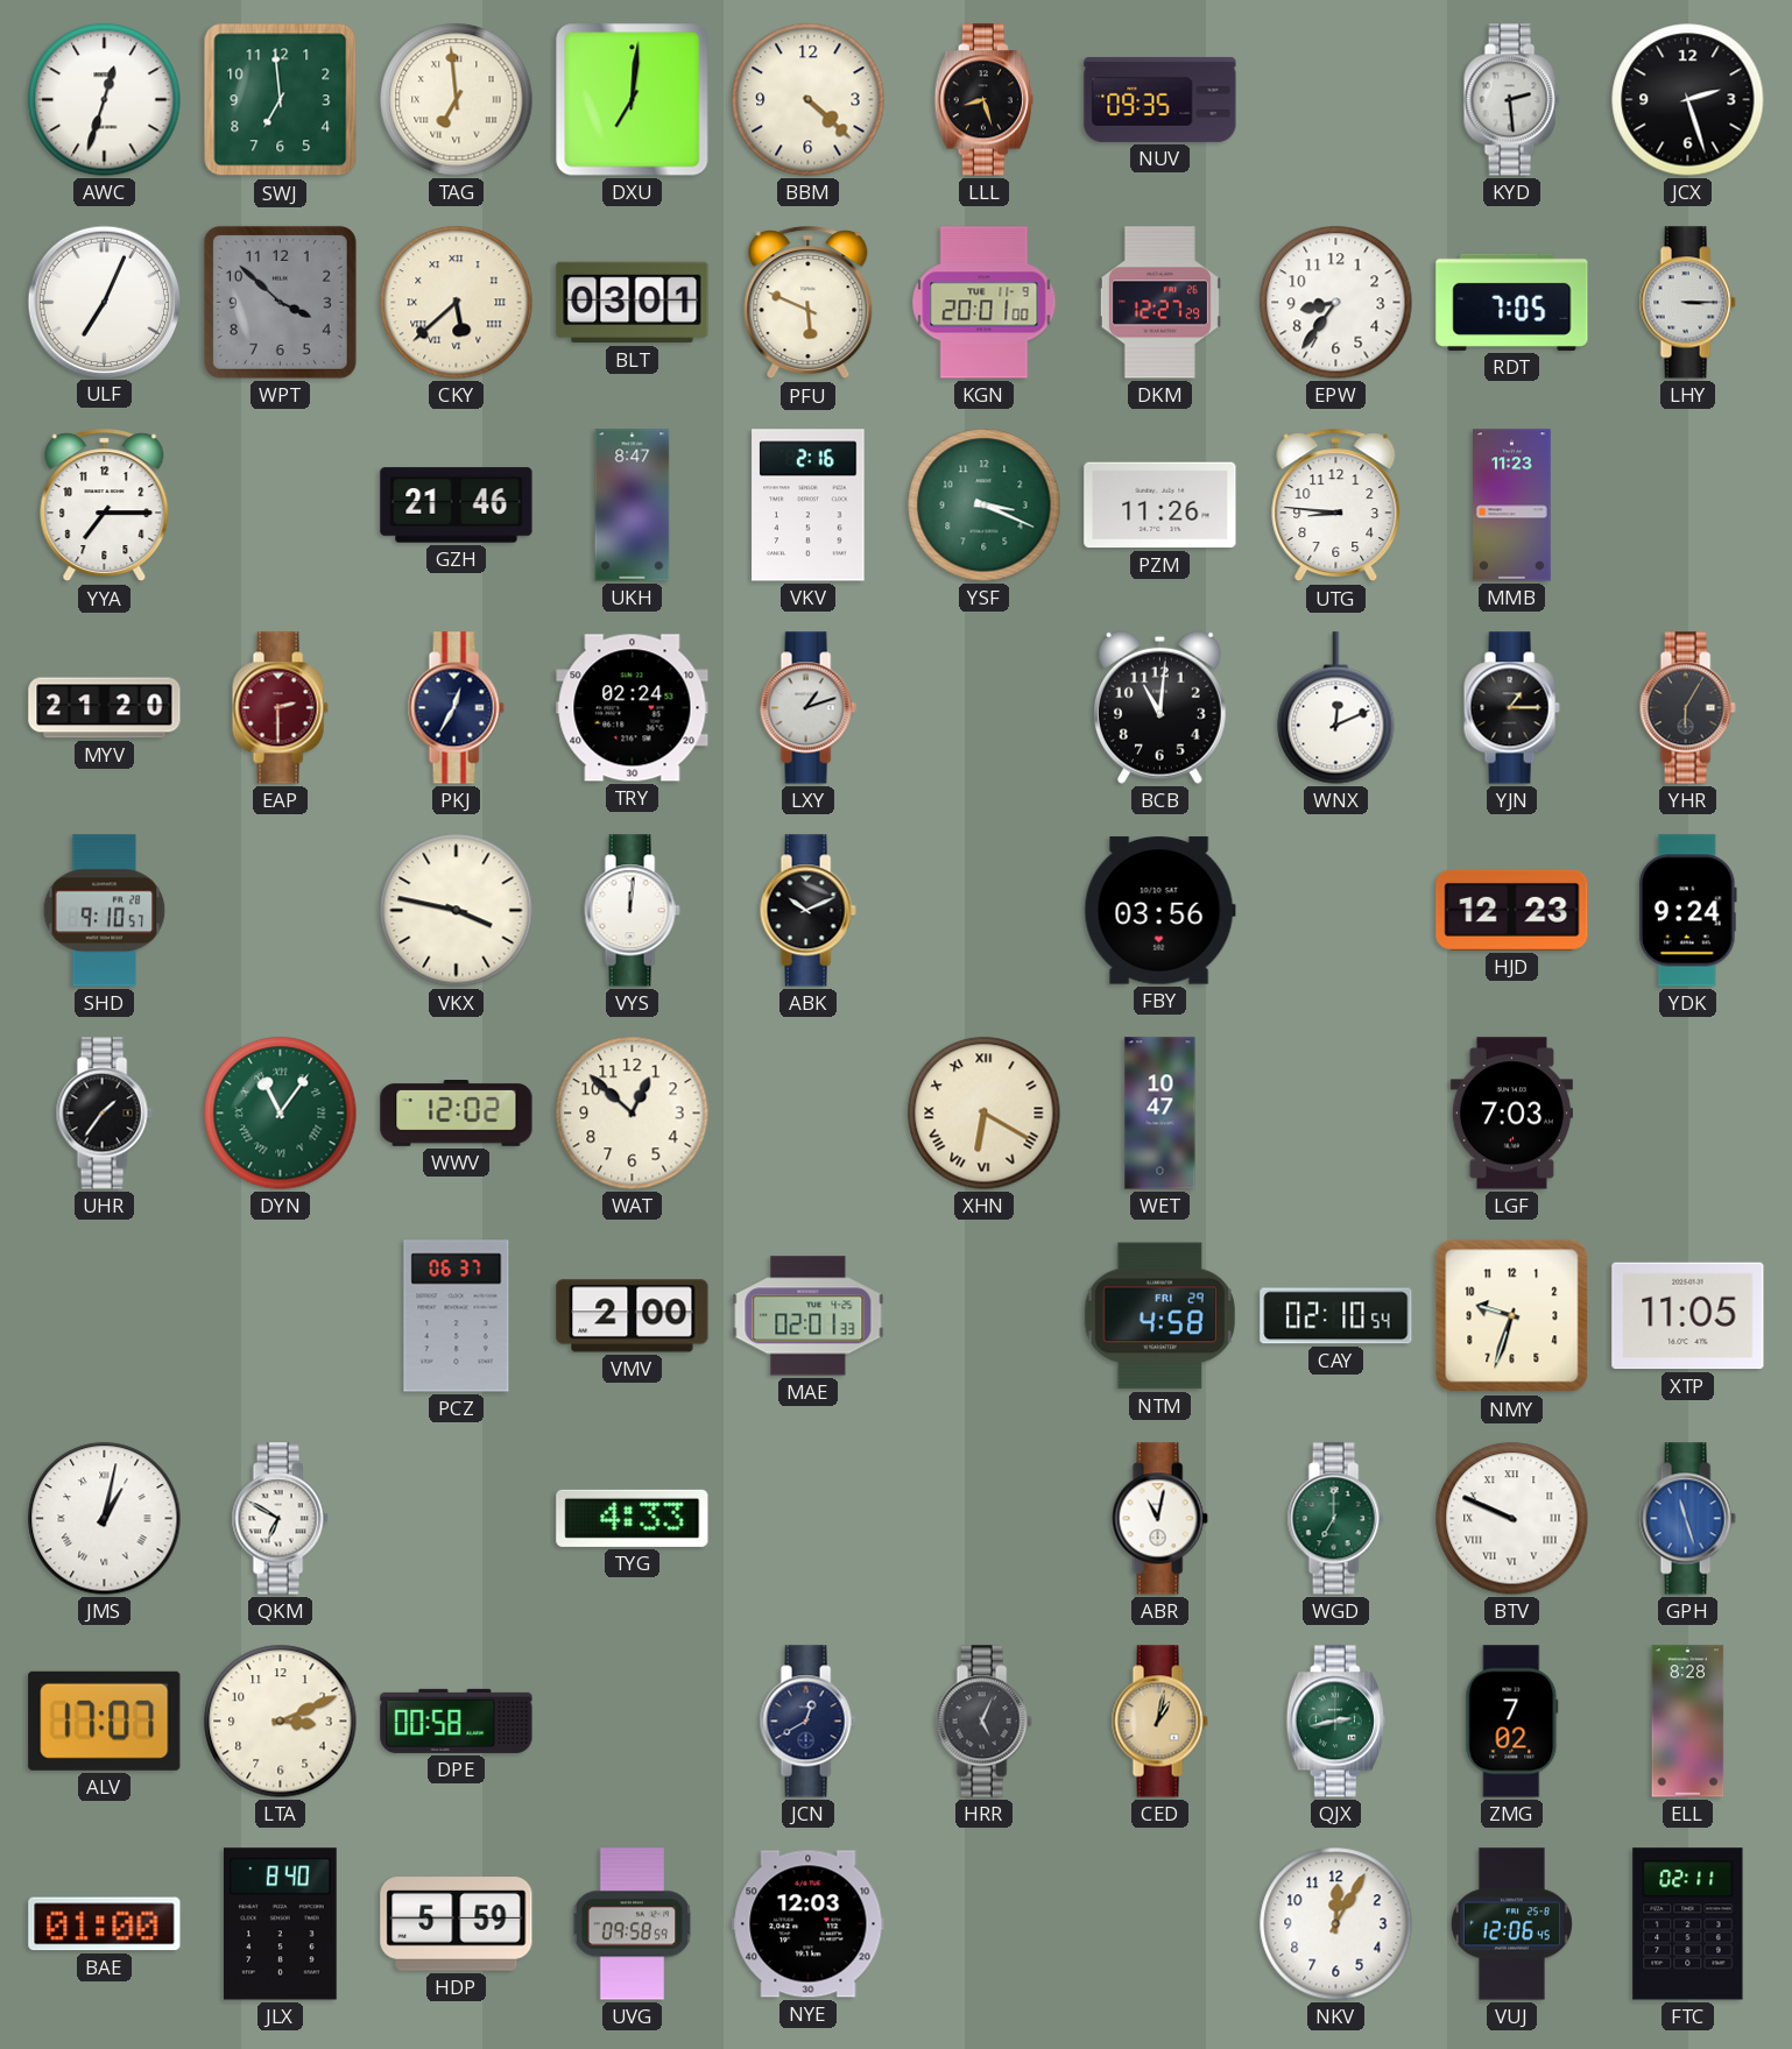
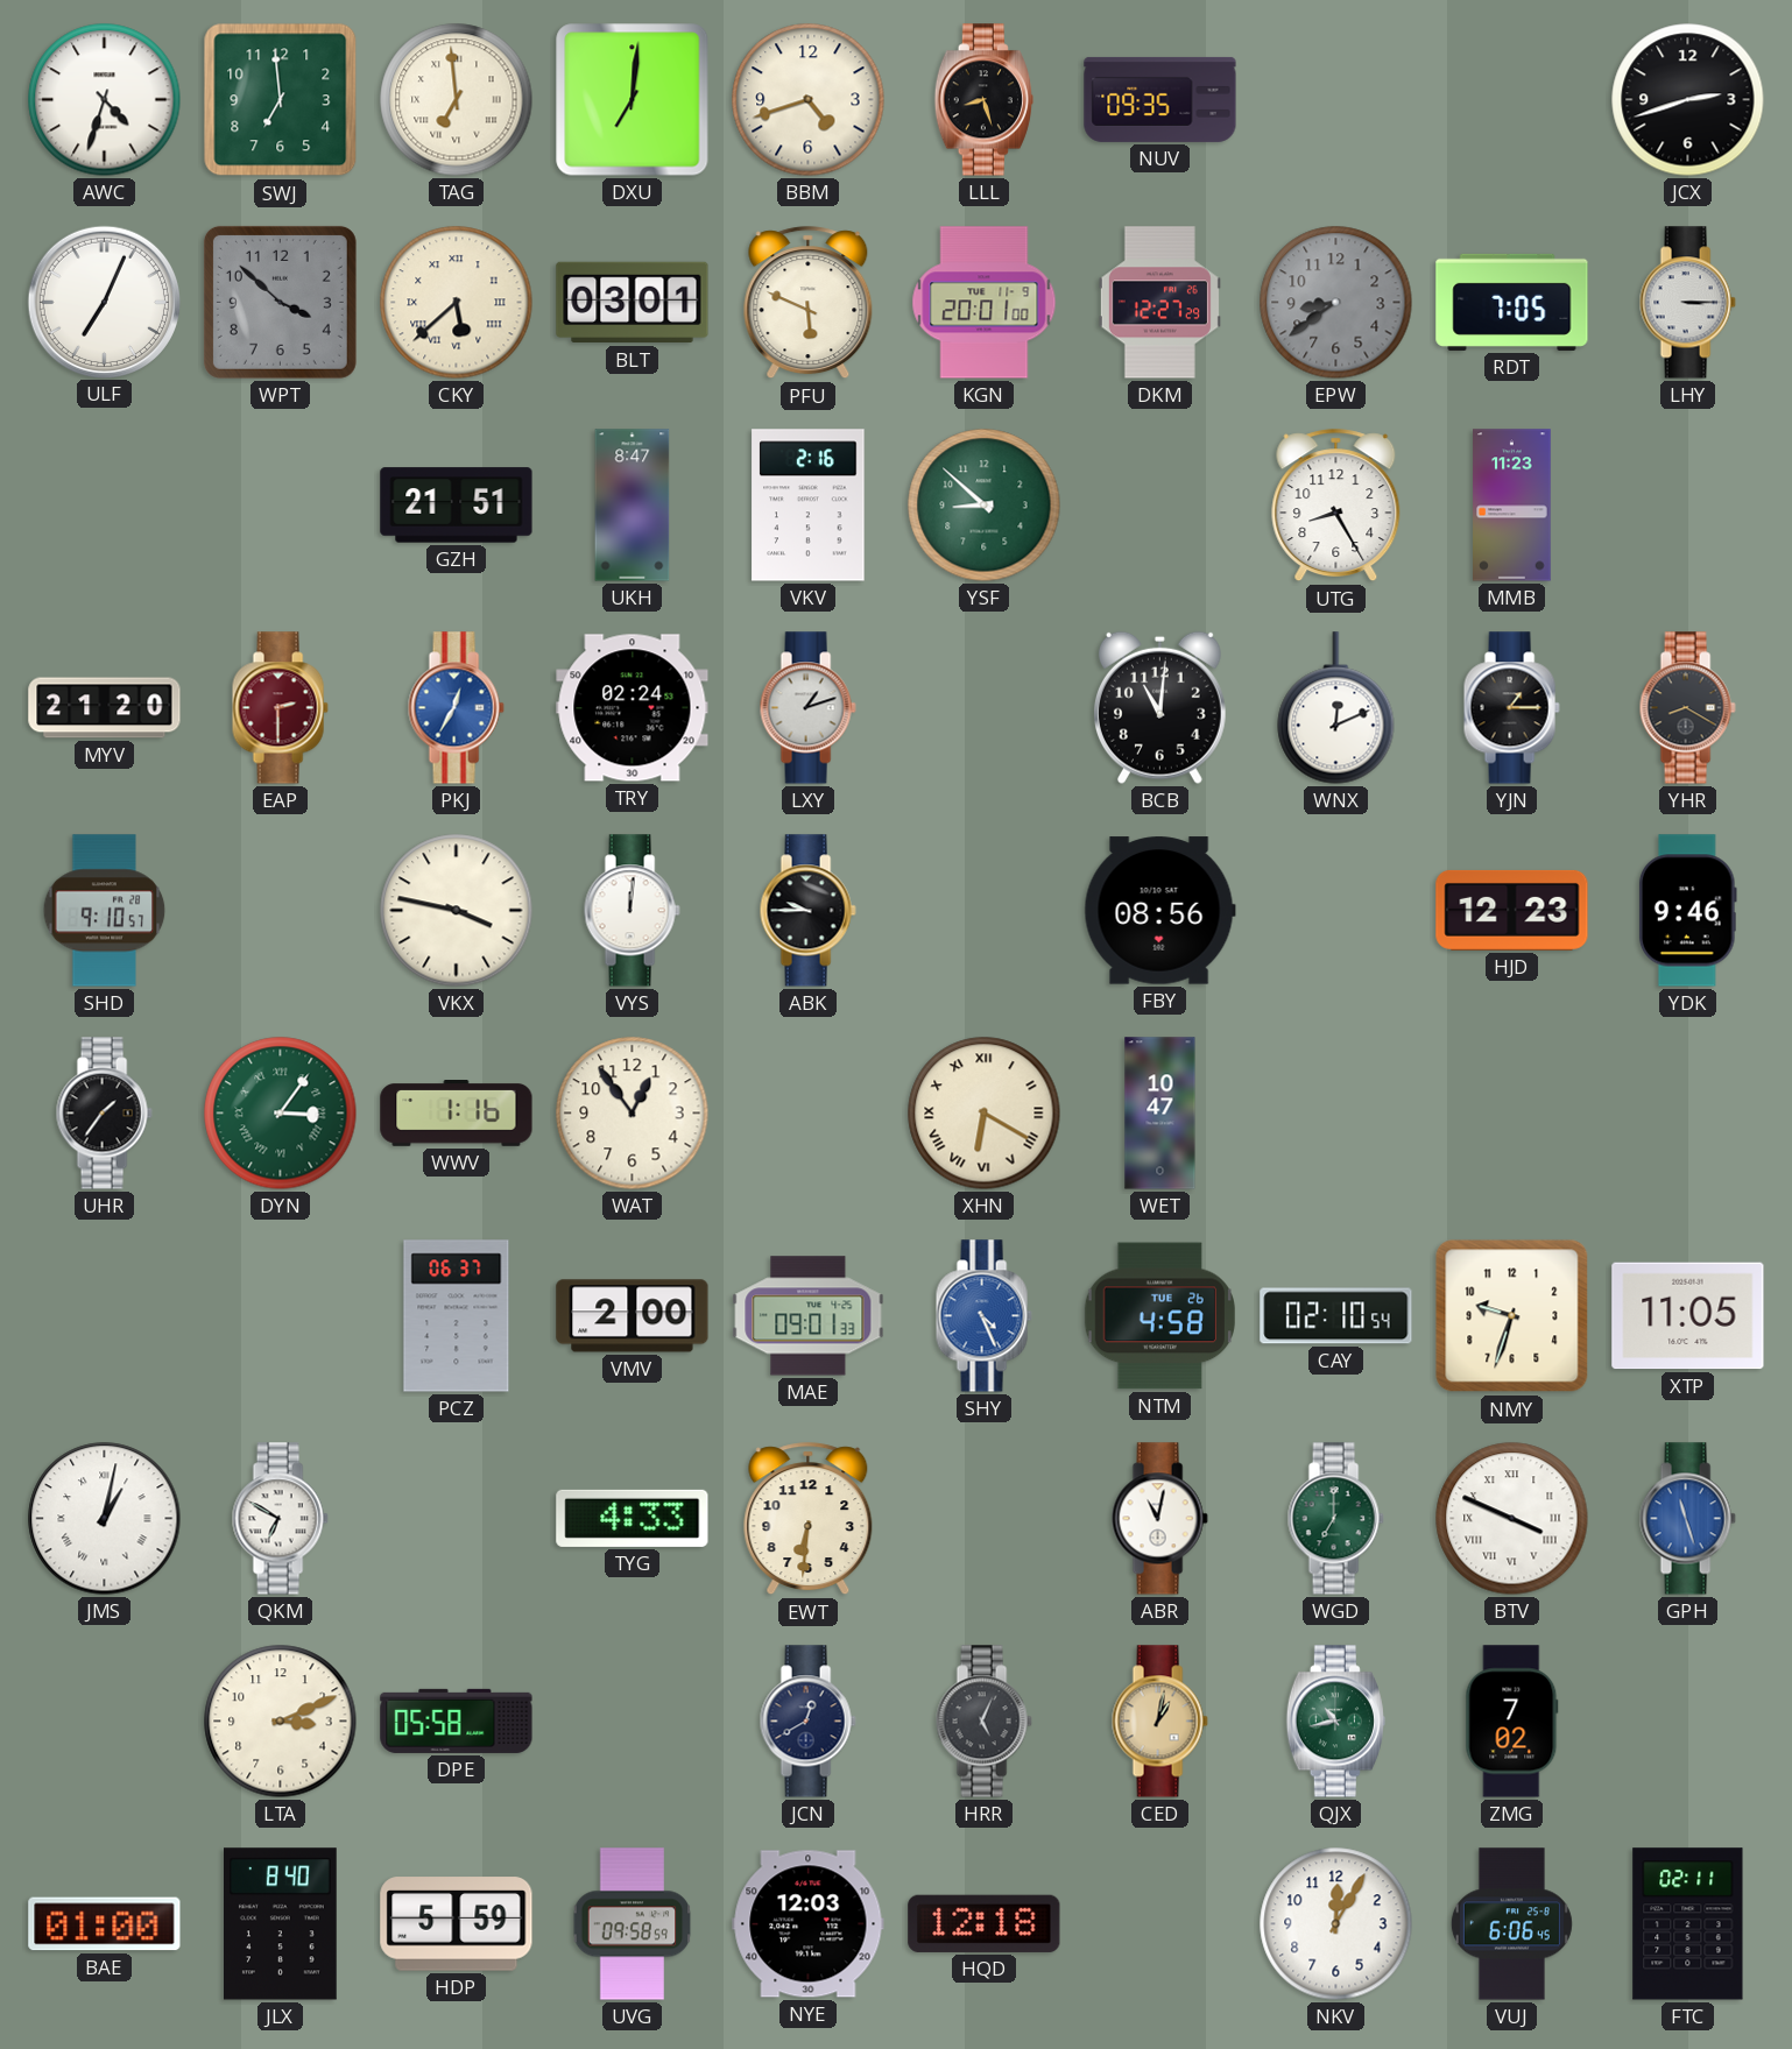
AWC: 12:33 -> 4:33
BBM: 4:22 -> 4:42
KYD: 2:29 -> none
JCX: 2:27 -> 2:42
EPW: 8:36 -> 8:39
EPW dial: white -> grey
YYA: 7:15 -> none
GZH: 21:46 -> 21:51
YSF: 3:19 -> 8:52
PZM: 11:26 -> none
UTG: 8:46 -> 8:25
PKJ dial: navy -> blue
YHR: 6:05 -> 8:20
ABK: 10:11 -> 9:45
FBY: 03:56 -> 08:56
YDK: 9:24 -> 9:46
DYN: 11:06 -> 3:06
WWV: 12:02 -> 1:16
WAT: 12:52 -> 12:54
LGF: 7:03 -> none
MAE: 02:01 -> 09:01
SHY: none -> 4:26
NTM date: FRI 29 -> TUE 26
EWT: none -> 6:31
BTV: 9:49 -> 3:49
ALV: 17:07 -> none
DPE: 00:58 -> 05:58
QJX: 2:43 -> 10:43
ELL: 8:28 -> none
HQD: none -> 12:18
VUJ: 12:06 -> 6:06
